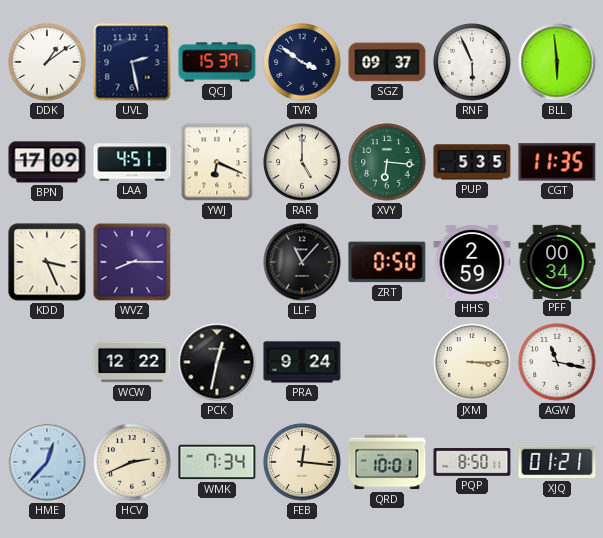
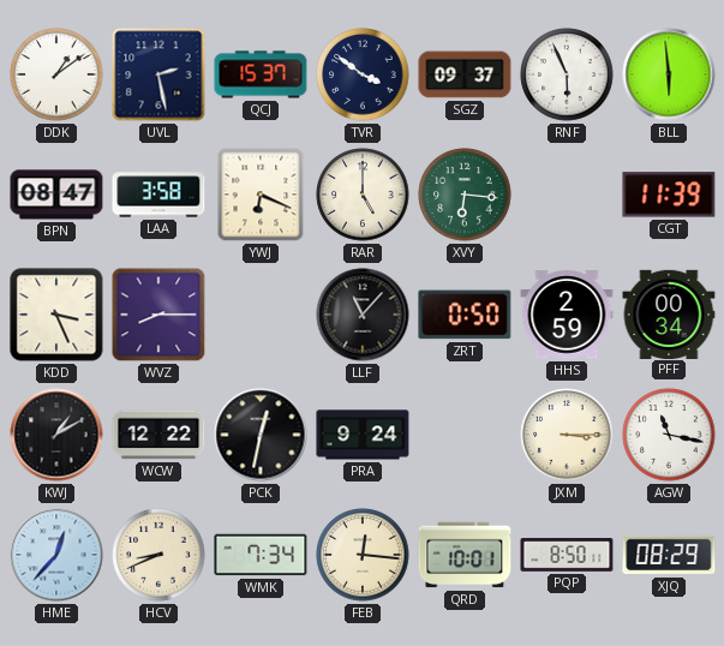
BPN: 17:09 -> 08:47
LAA: 4:51 -> 3:58
PUP: 5:35 -> none
CGT: 11:35 -> 11:39
KWJ: none -> 1:10
HCV: 2:41 -> 8:41
XJQ: 01:21 -> 08:29
